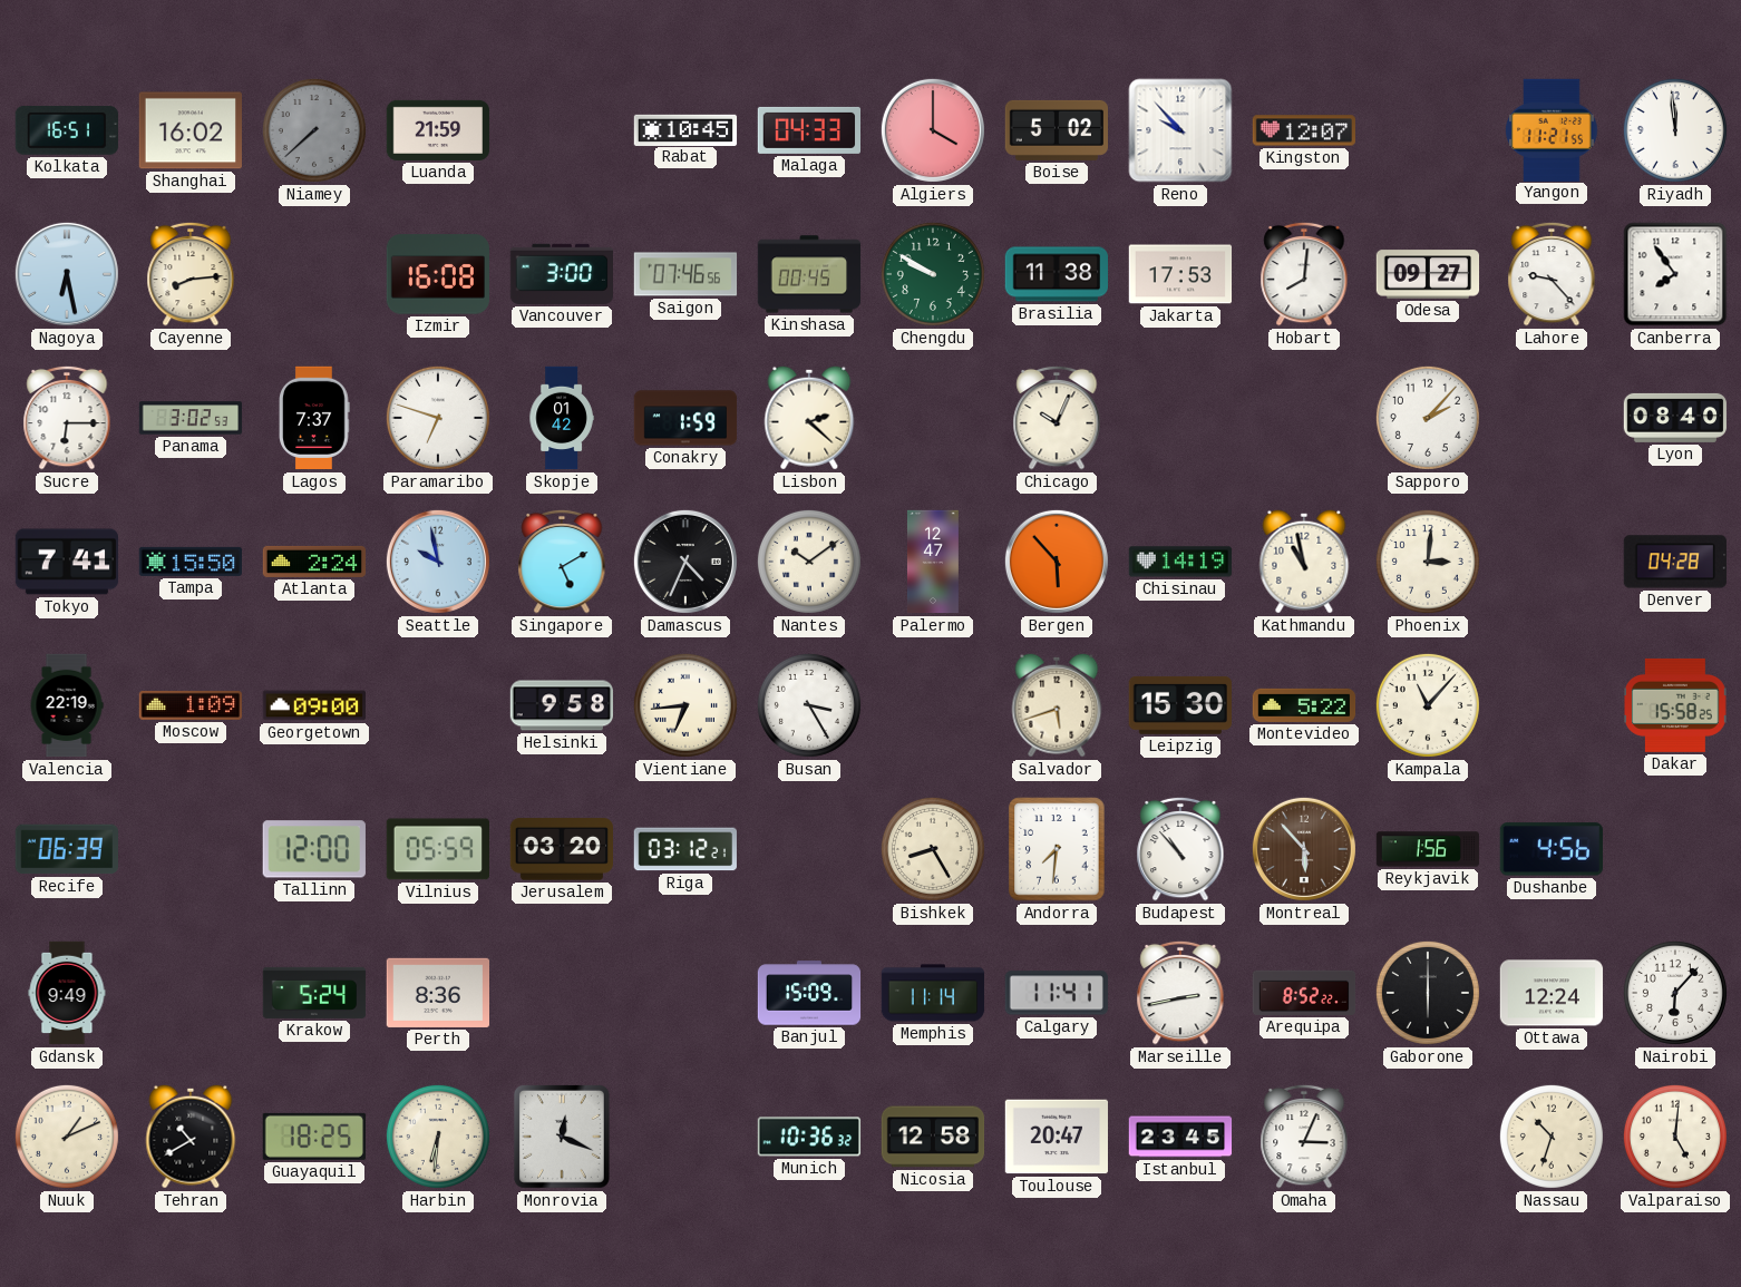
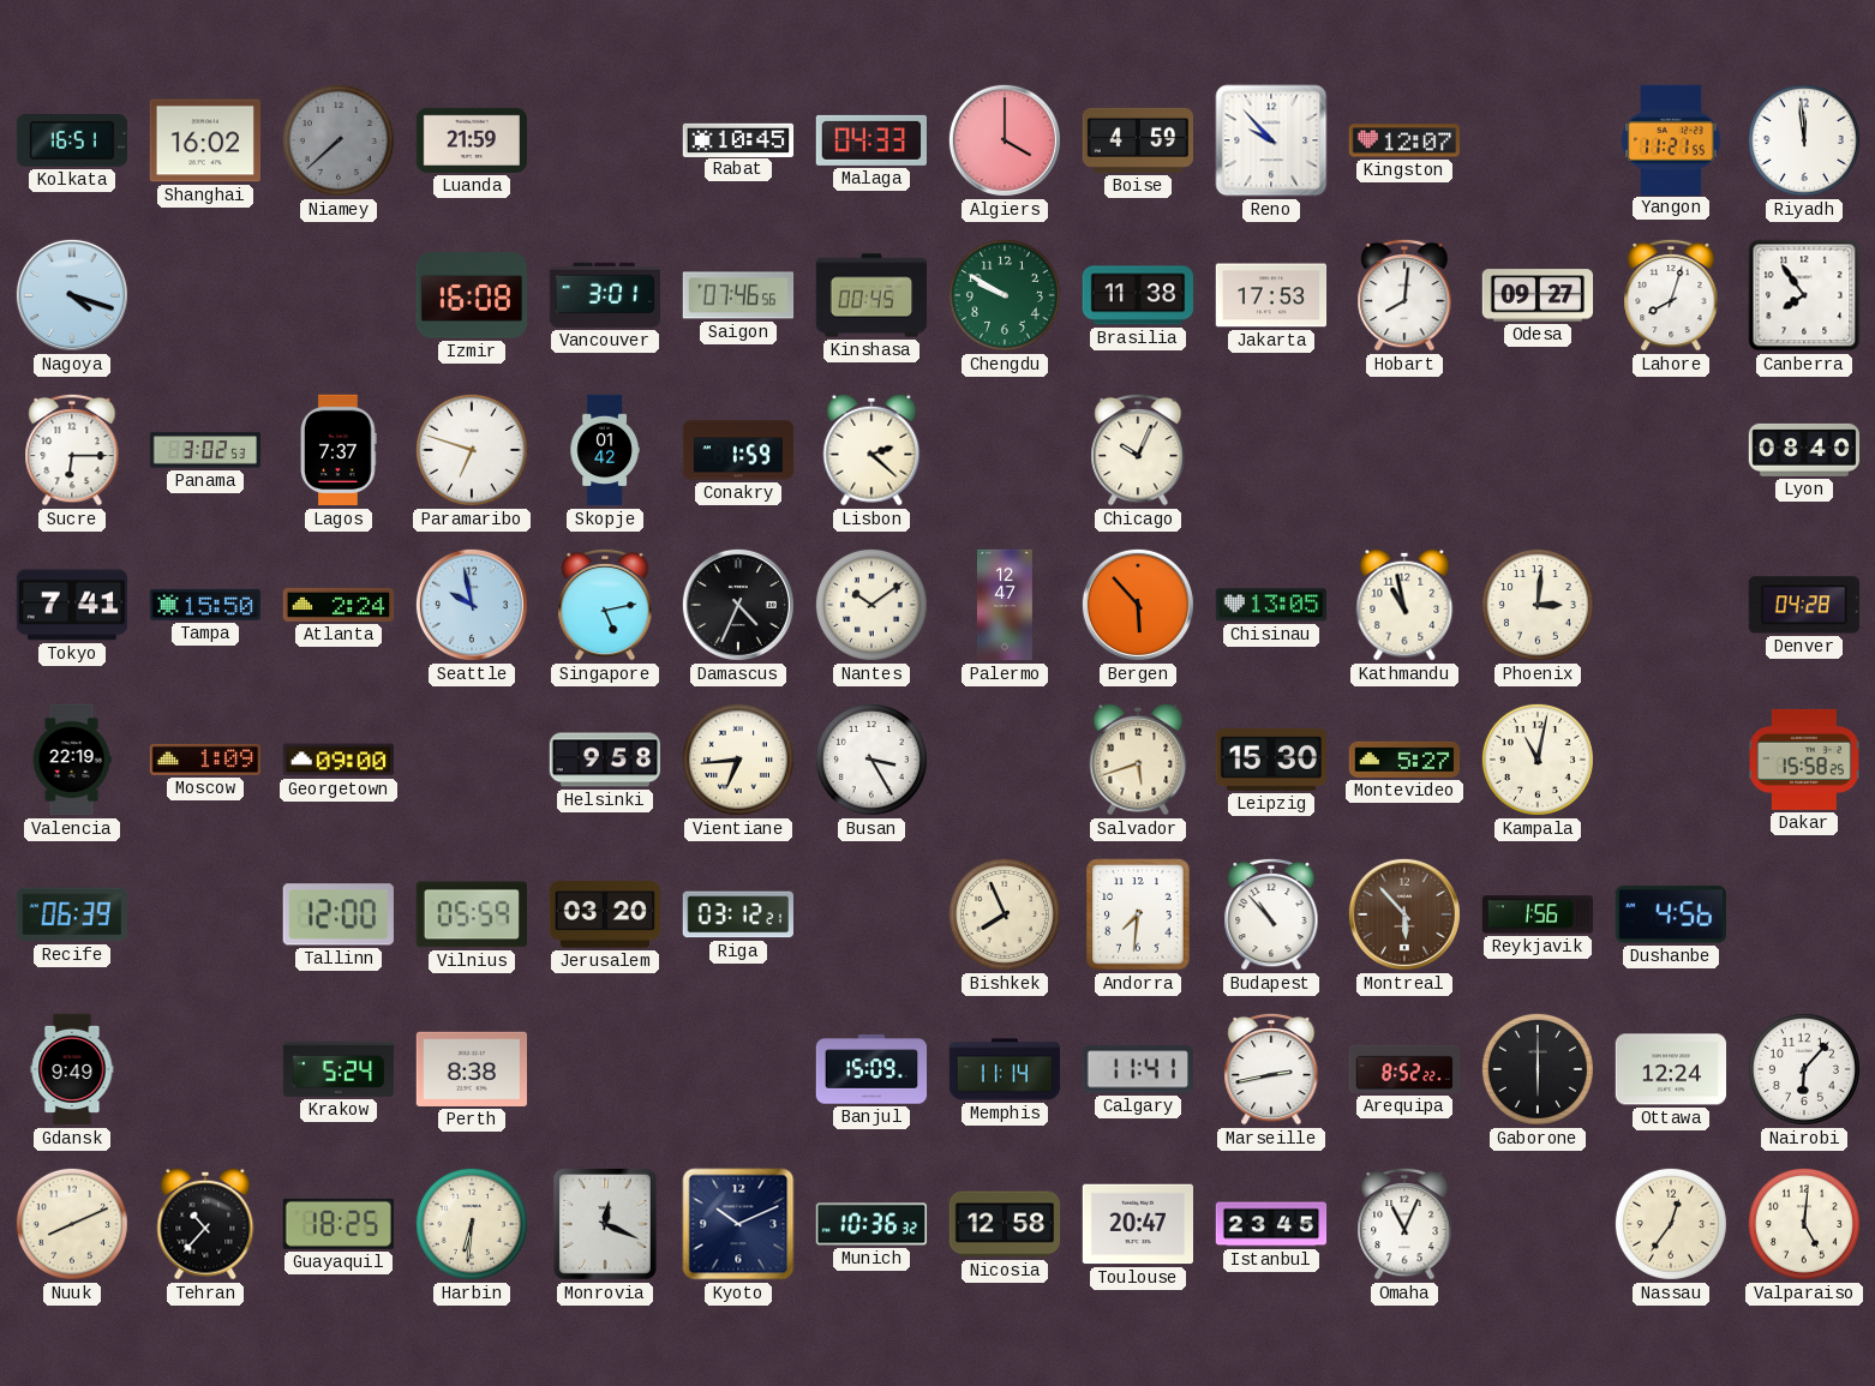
Boise: 5:02 -> 4:59
Nagoya: 6:28 -> 4:18
Cayenne: 8:14 -> none
Vancouver: 3:00 -> 3:01
Lahore: 9:23 -> 8:03
Sapporo: 2:07 -> none
Singapore: 5:10 -> 5:13
Chisinau: 14:19 -> 13:05
Montevideo: 5:22 -> 5:27
Kampala: 11:07 -> 11:02
Bishkek: 8:25 -> 7:56
Perth: 8:36 -> 8:38
Nuuk: 1:11 -> 8:11
Tehran: 10:40 -> 10:37
Kyoto: none -> 10:11
Omaha: 3:04 -> 11:04
Nassau: 10:33 -> 12:36
